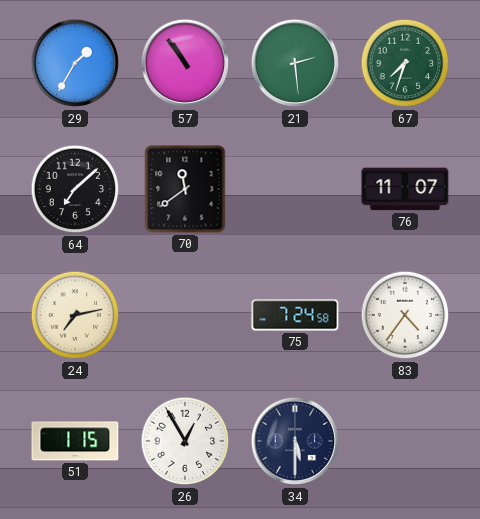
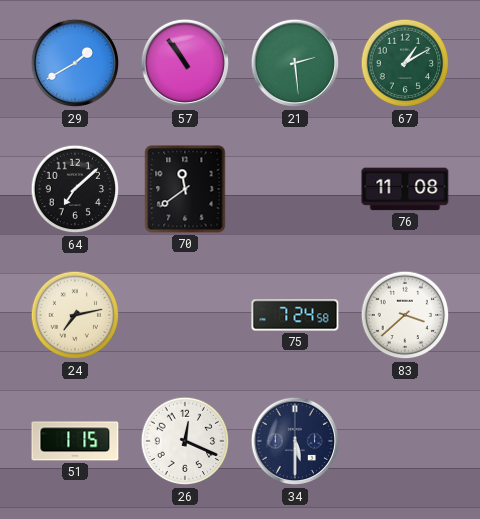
29: 1:35 -> 1:40
67: 7:33 -> 1:10
76: 11:07 -> 11:08
83: 4:36 -> 3:38
26: 12:55 -> 12:19
